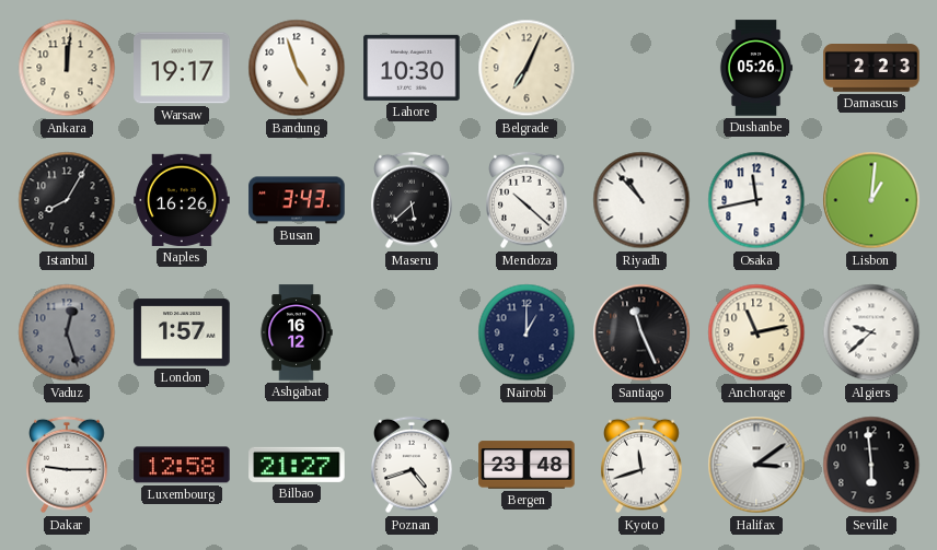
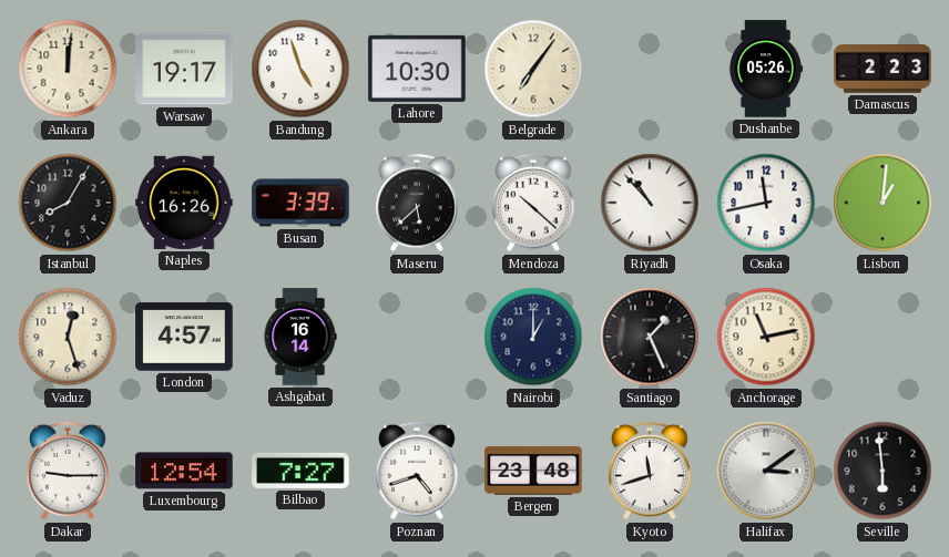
Belgrade: 7:04 -> 7:06
Busan: 3:43 -> 3:39
Vaduz dial: grey -> cream
London: 1:57 -> 4:57
Ashgabat: 16:12 -> 16:14
Santiago: 11:26 -> 1:26
Algiers: 9:38 -> none
Luxembourg: 12:58 -> 12:54
Bilbao: 21:27 -> 7:27
